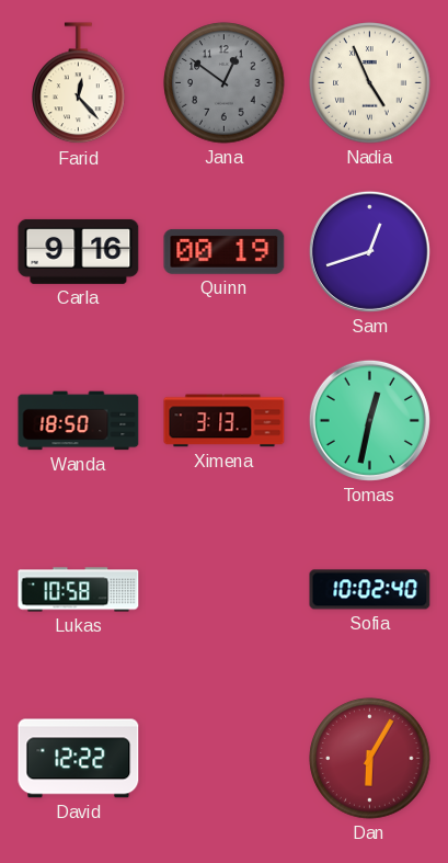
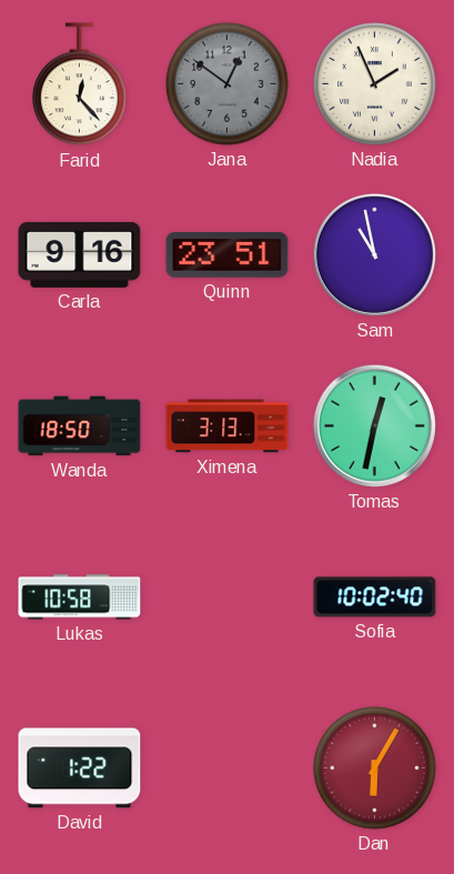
Nadia: 4:56 -> 1:56
Quinn: 00:19 -> 23:51
Sam: 12:42 -> 10:58
David: 12:22 -> 1:22
